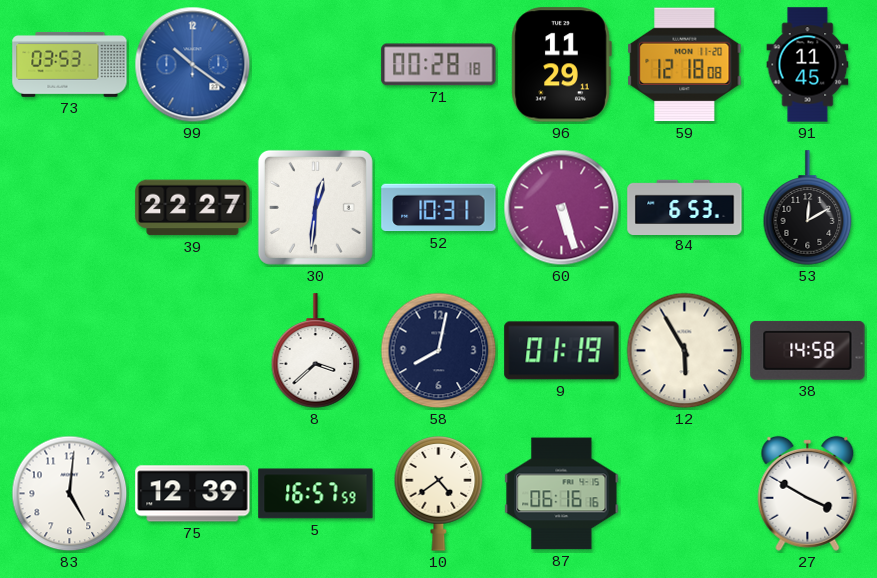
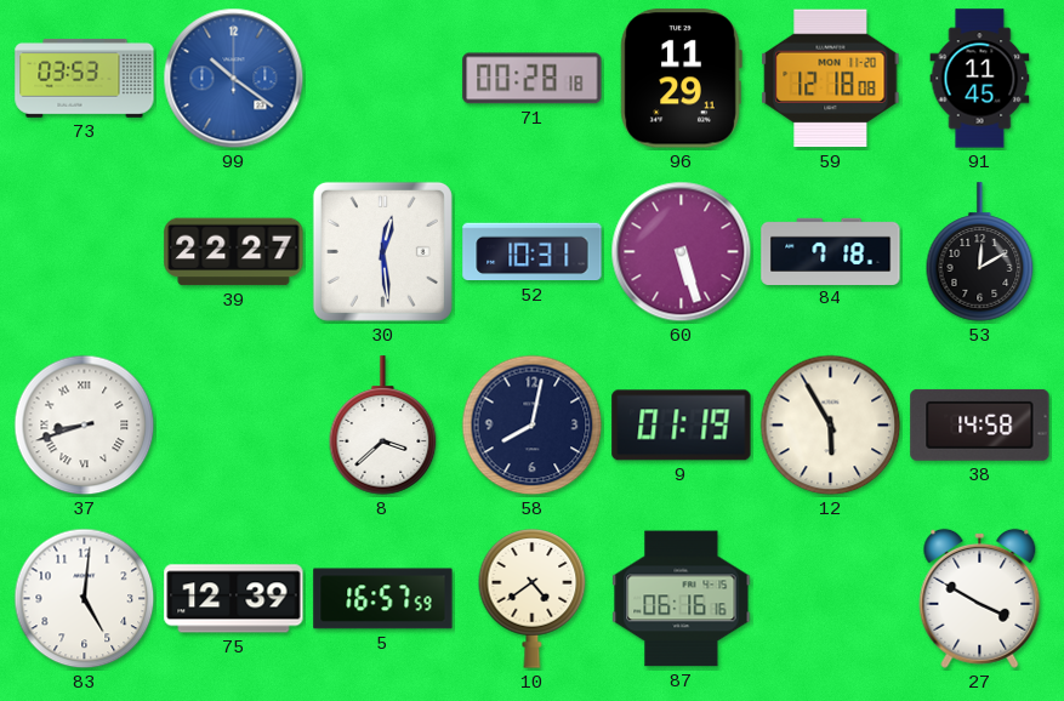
30: 12:31 -> 12:29
84: 6:53 -> 7:18
37: none -> 8:42
